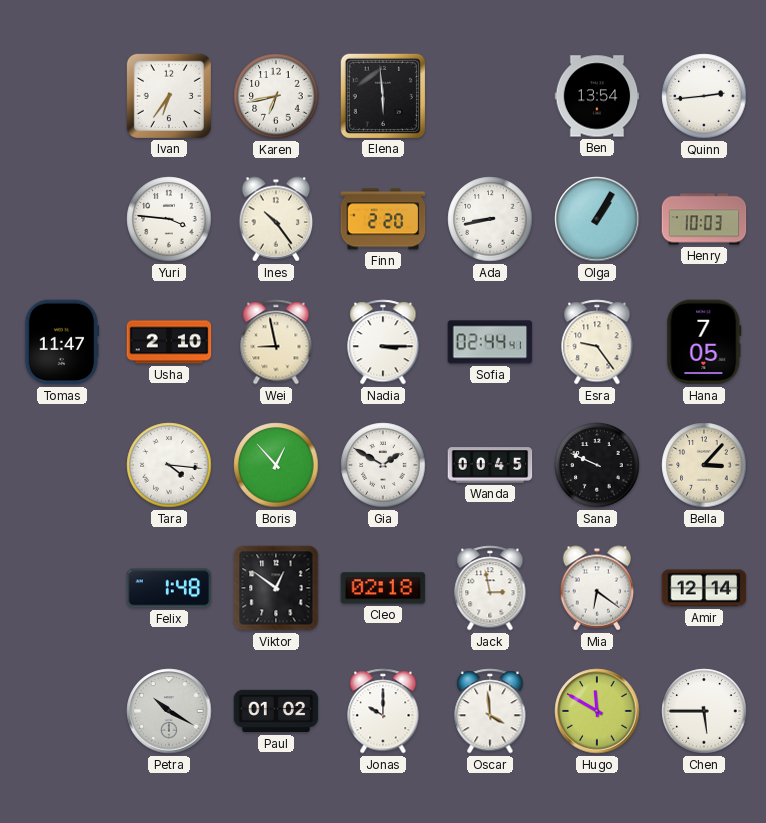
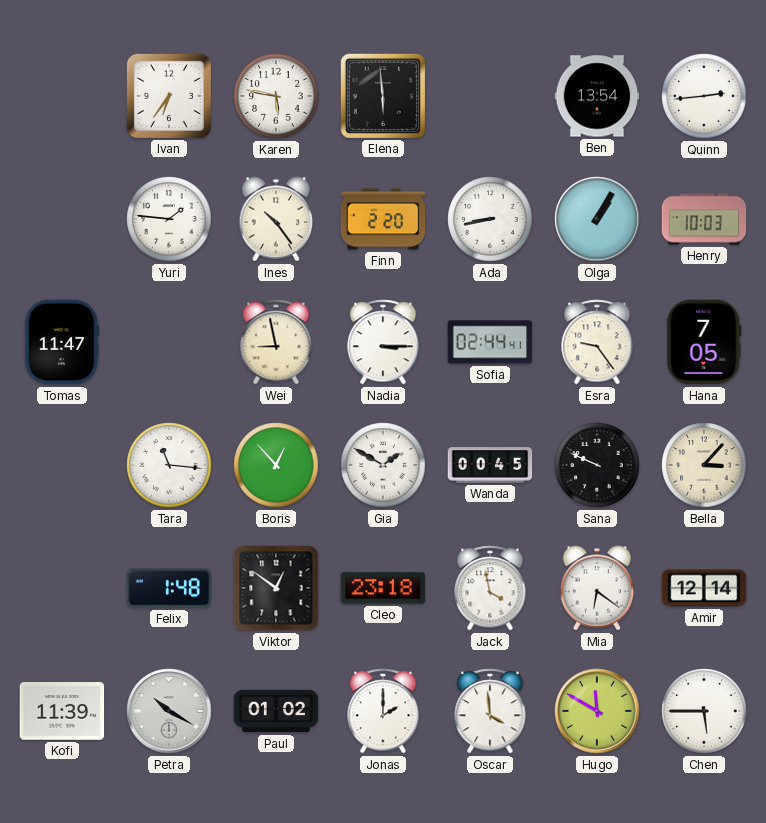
Karen: 6:43 -> 5:47
Yuri: 3:46 -> 1:46
Usha: 2:10 -> none
Tara: 4:16 -> 11:16
Cleo: 02:18 -> 23:18
Jack: 2:58 -> 3:58
Kofi: none -> 11:39
Jonas: 10:00 -> 2:00
